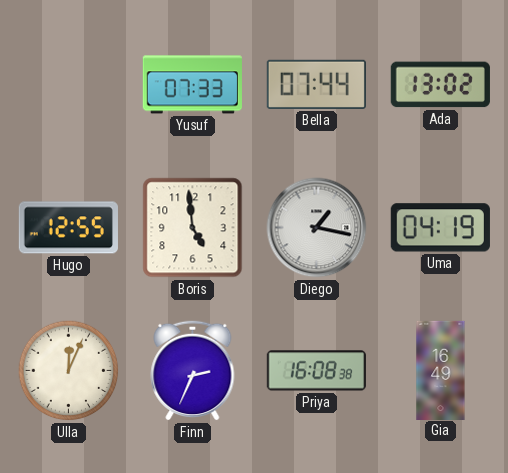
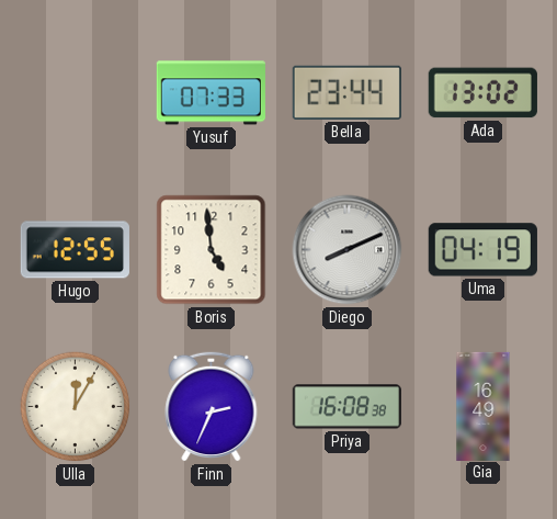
Bella: 07:44 -> 23:44
Diego: 1:17 -> 8:11
Ulla: 12:04 -> 12:05
